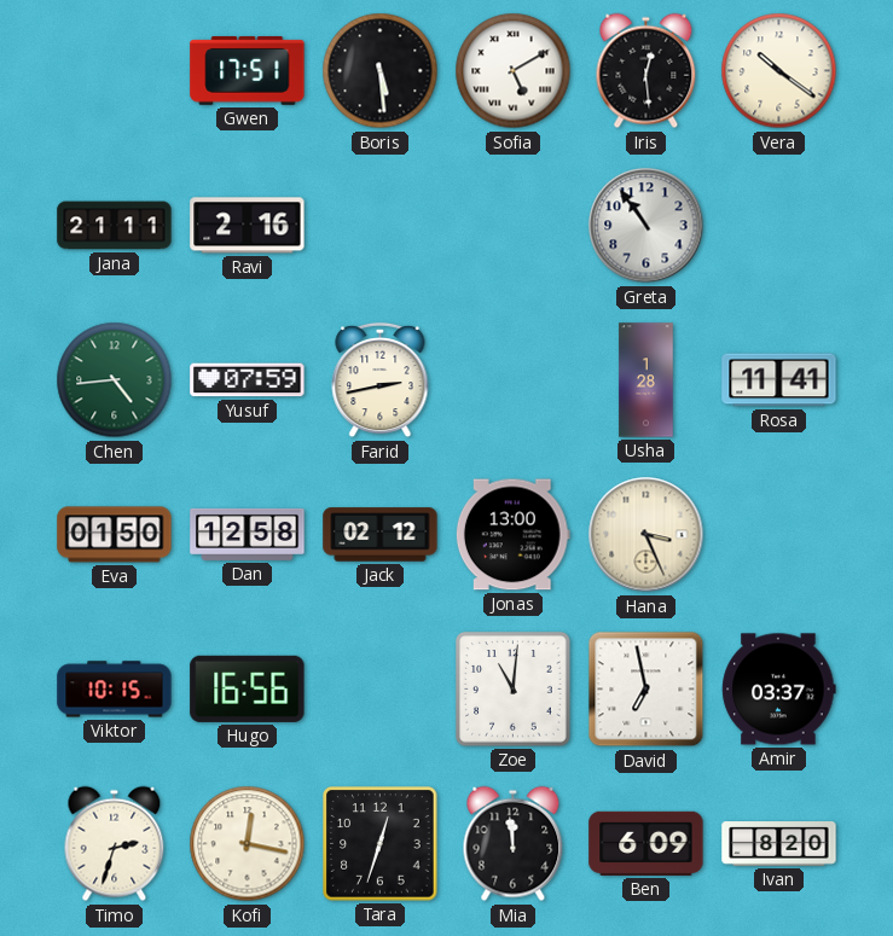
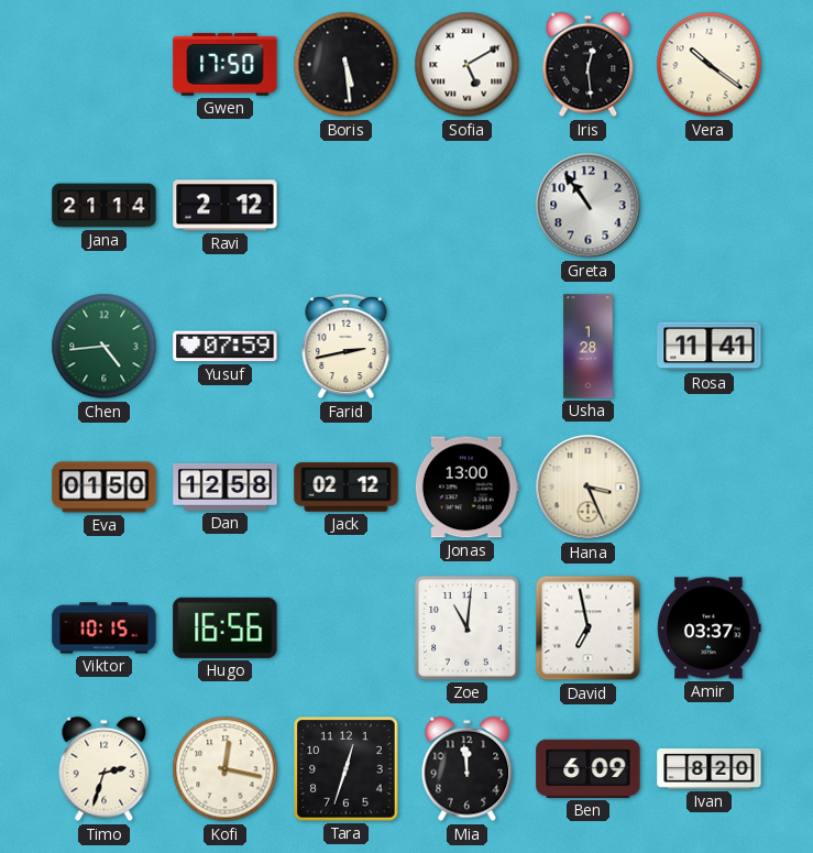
Gwen: 17:51 -> 17:50
Jana: 21:11 -> 21:14
Ravi: 2:16 -> 2:12
